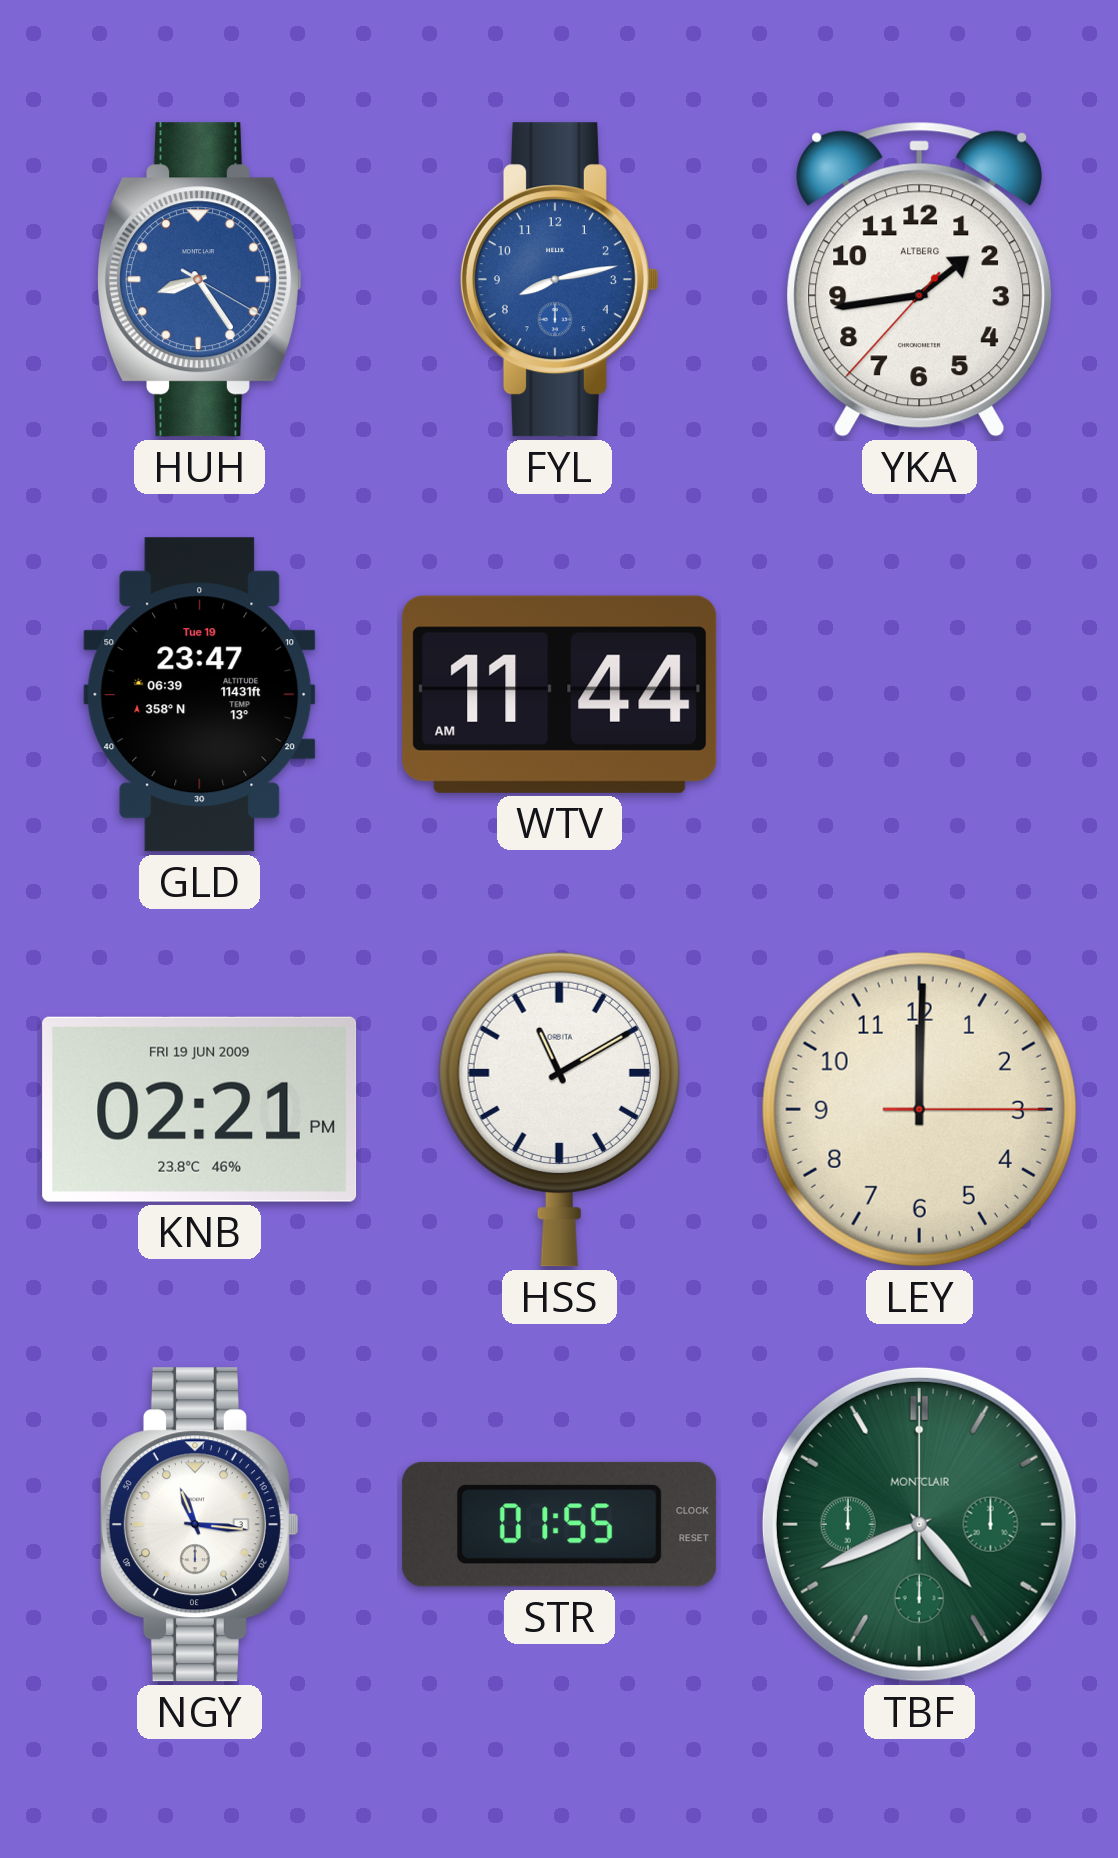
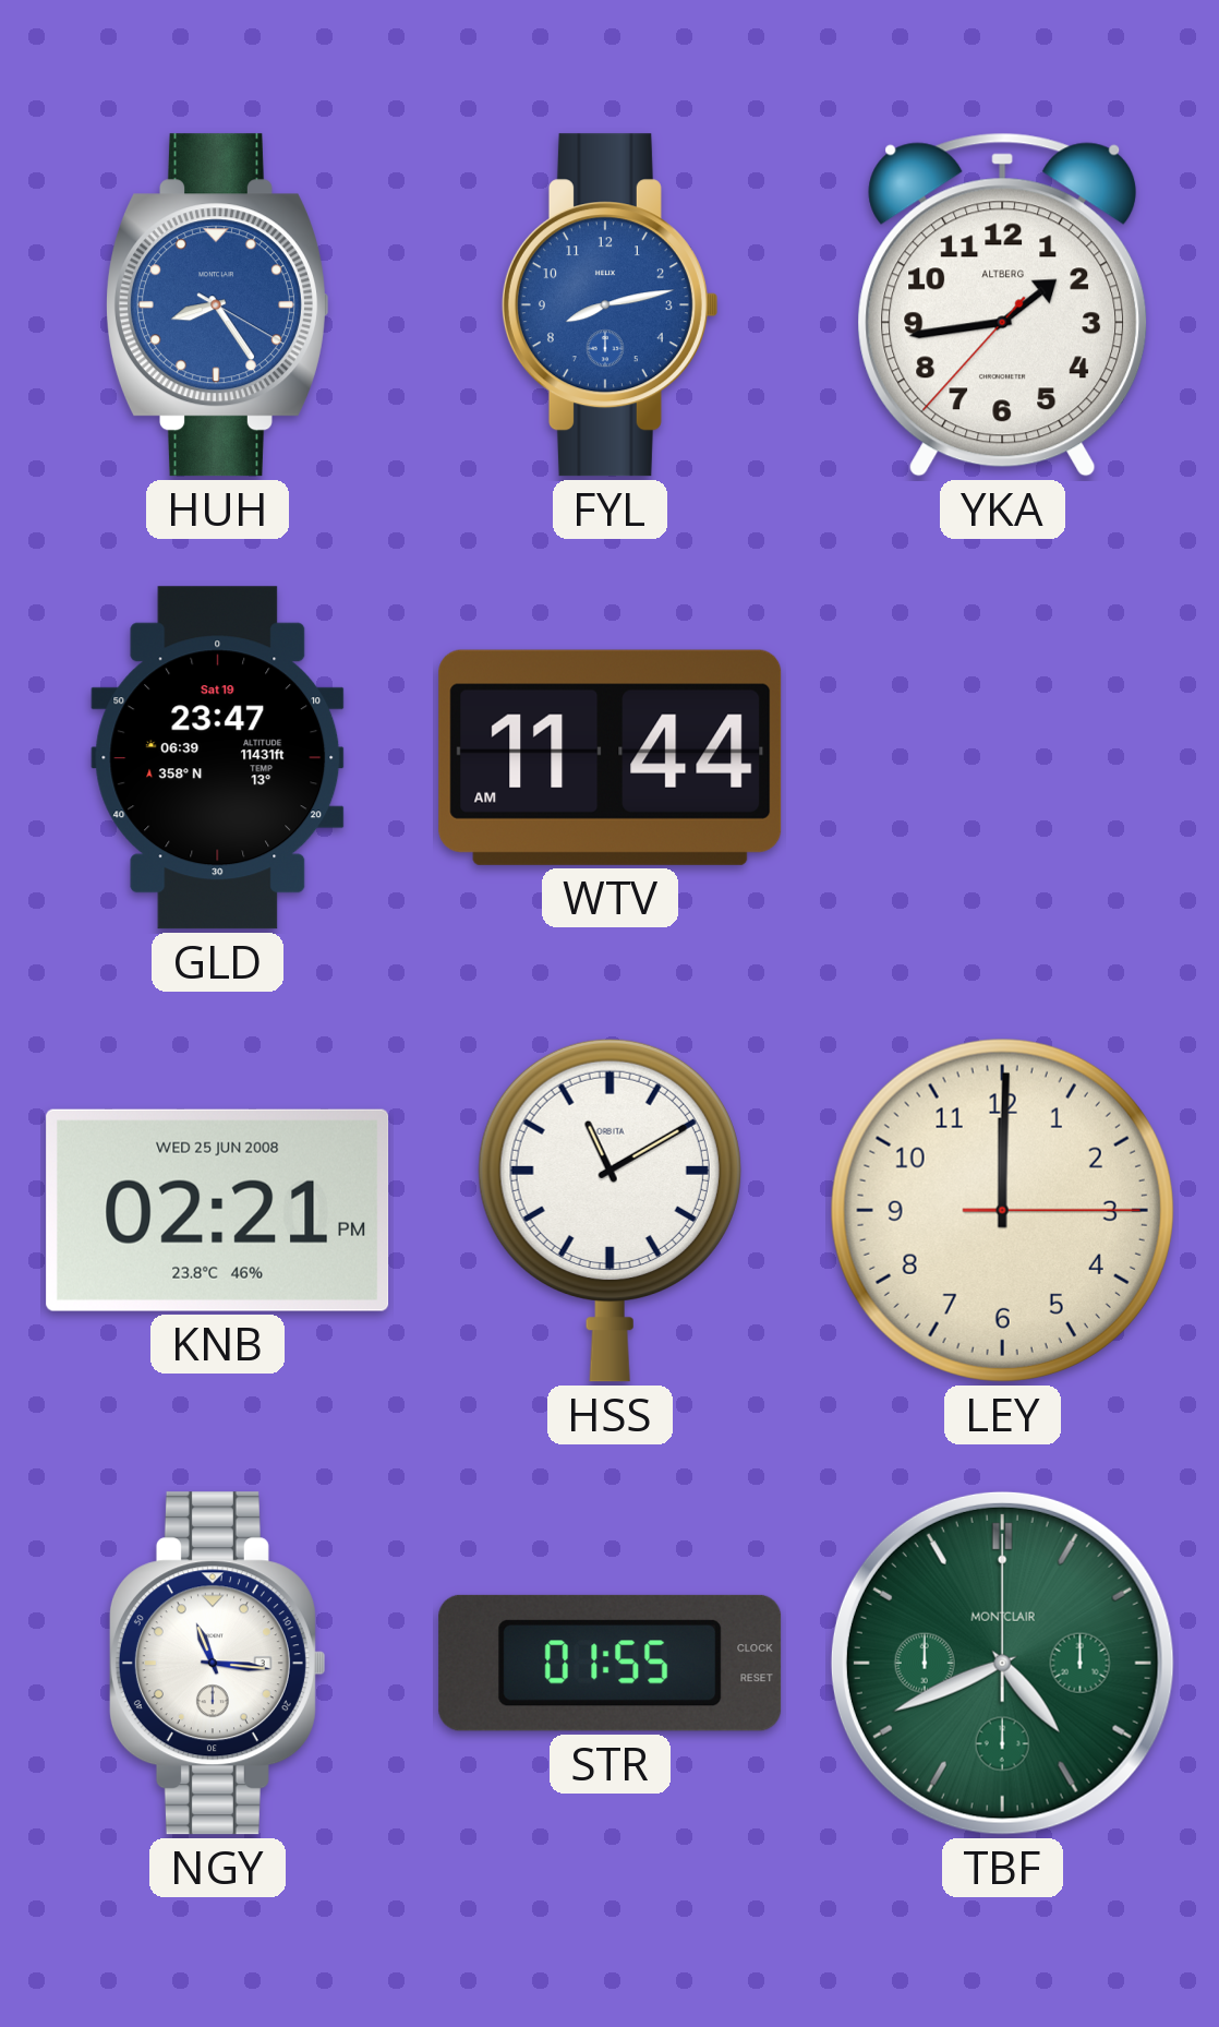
GLD date: Tue 19 -> Sat 19
KNB date: FRI 19 JUN 2009 -> WED 25 JUN 2008
